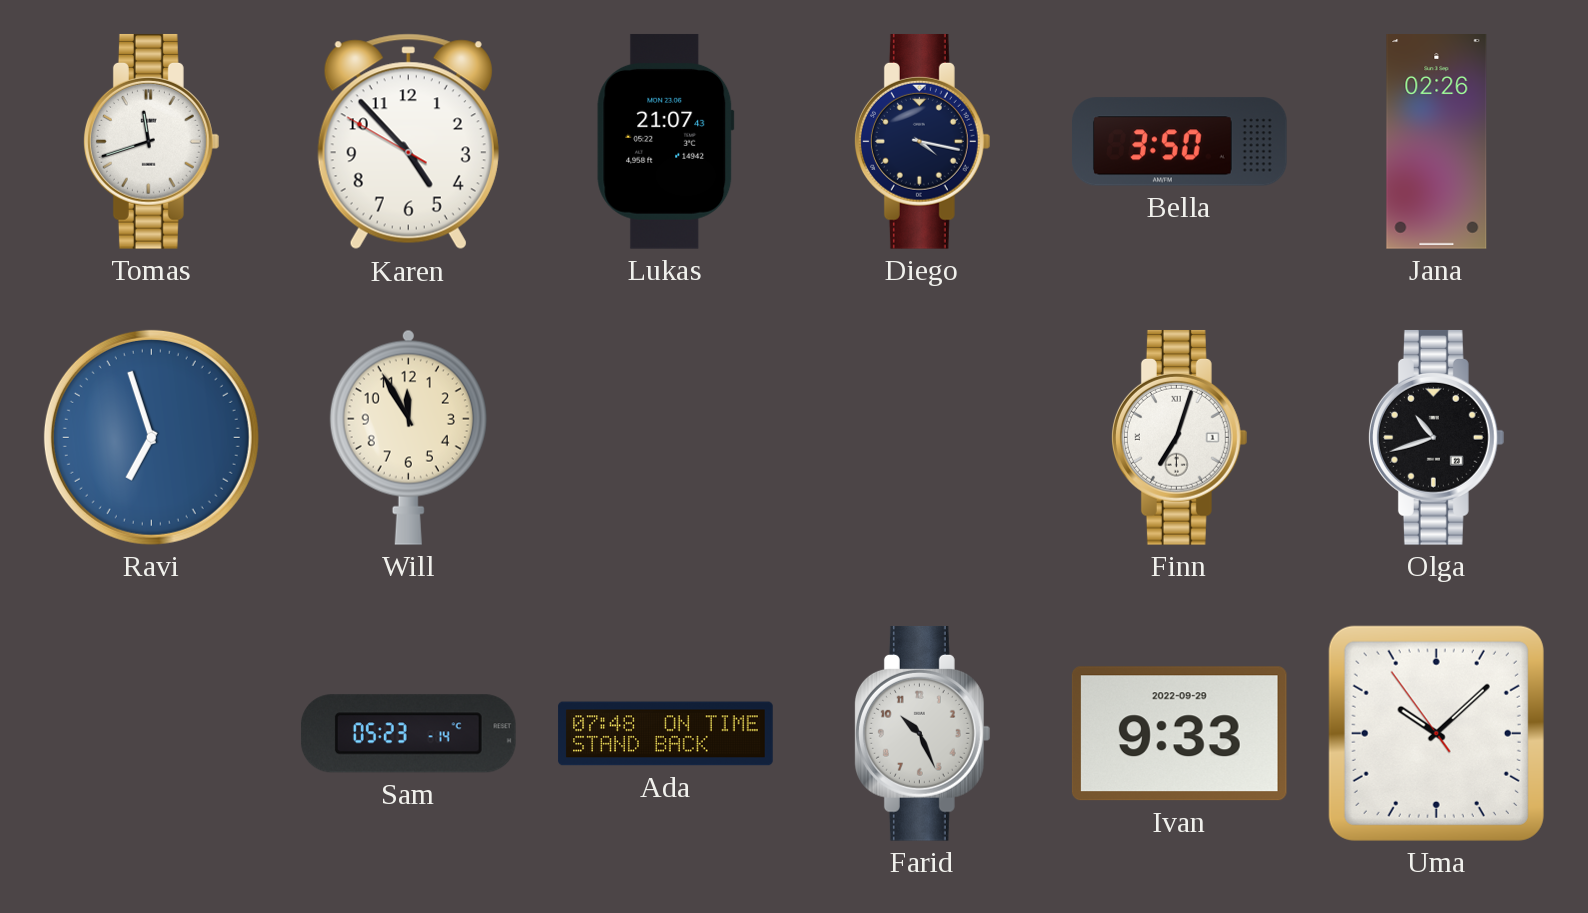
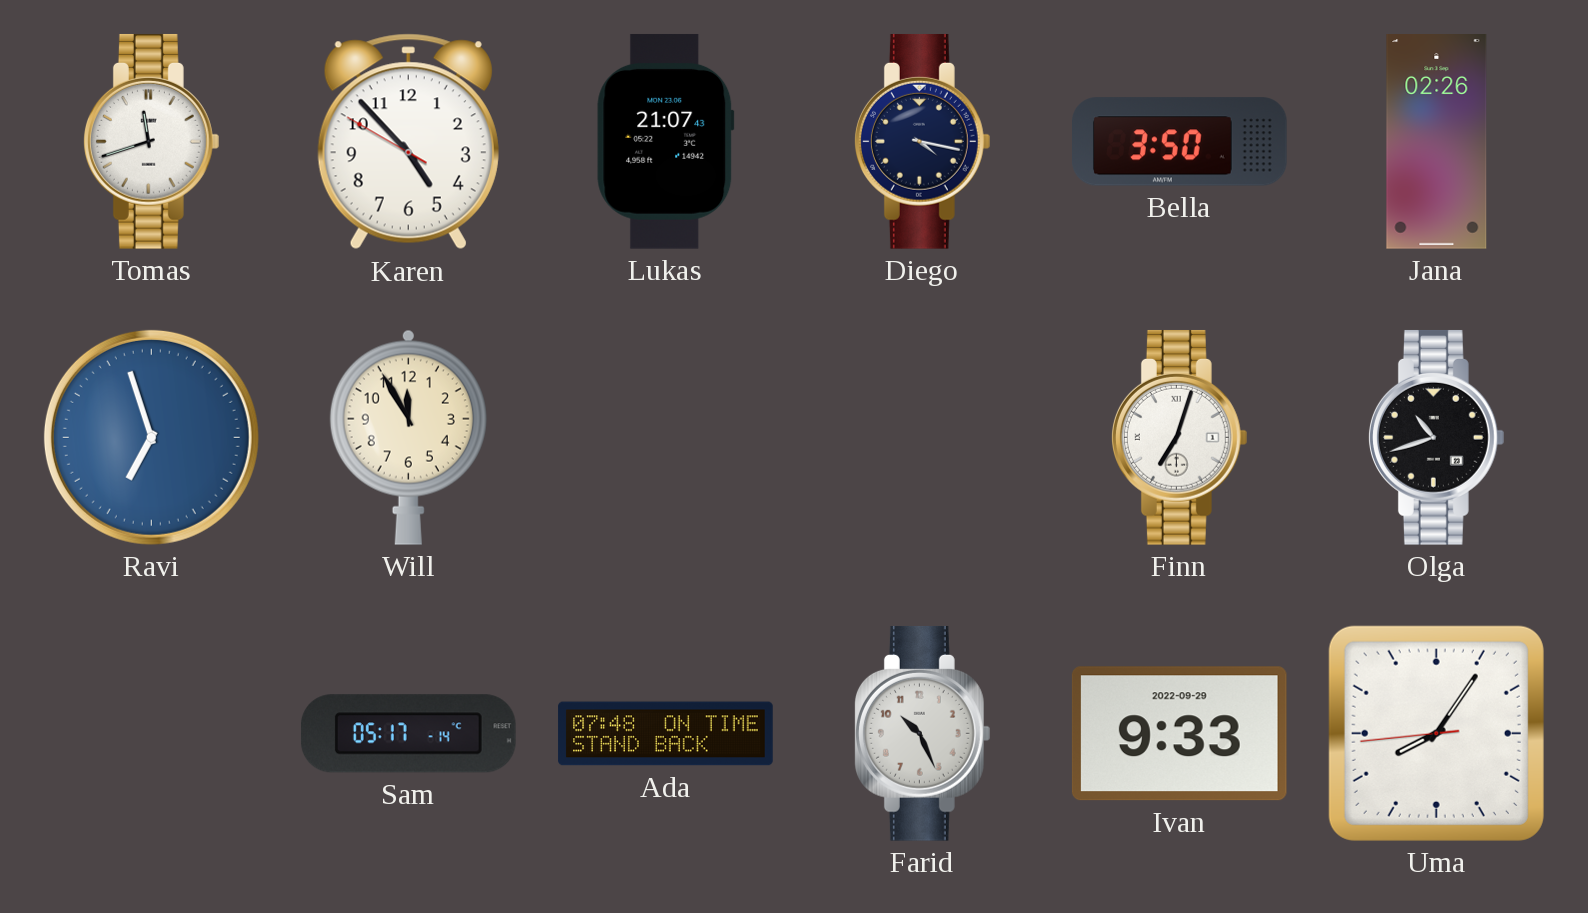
Sam: 05:23 -> 05:17
Uma: 10:07 -> 8:05
